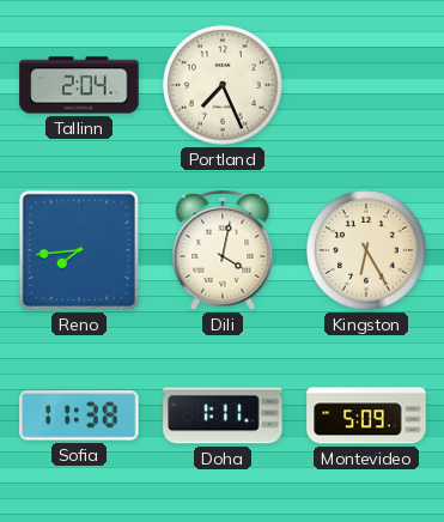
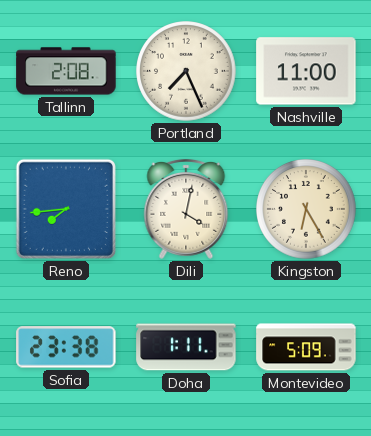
Tallinn: 2:04 -> 2:08
Nashville: none -> 11:00
Sofia: 11:38 -> 23:38
